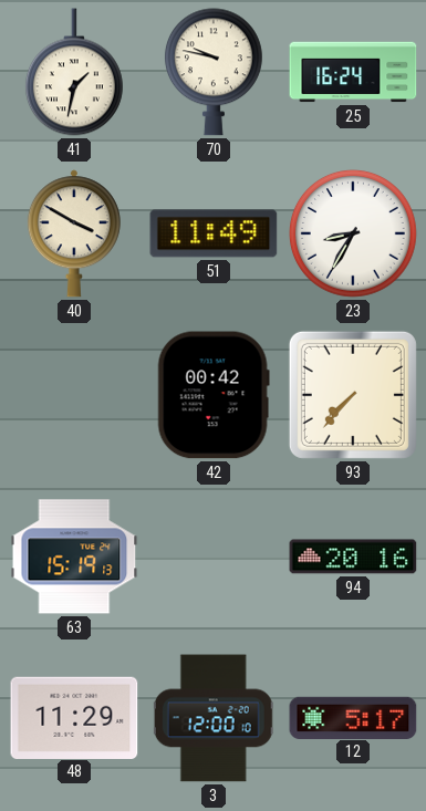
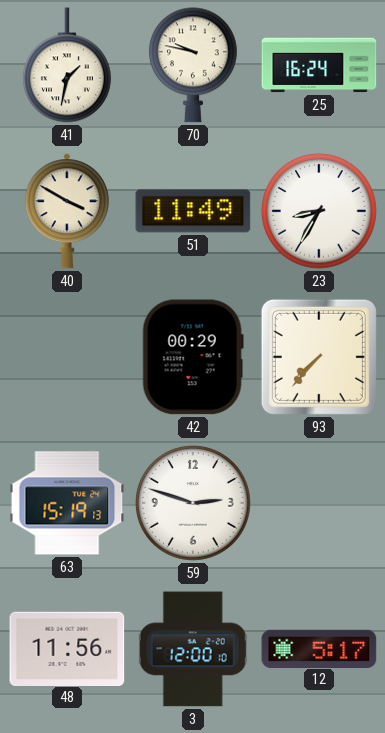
42: 00:42 -> 00:29
59: none -> 2:48
94: 20:16 -> none
48: 11:29 -> 11:56
